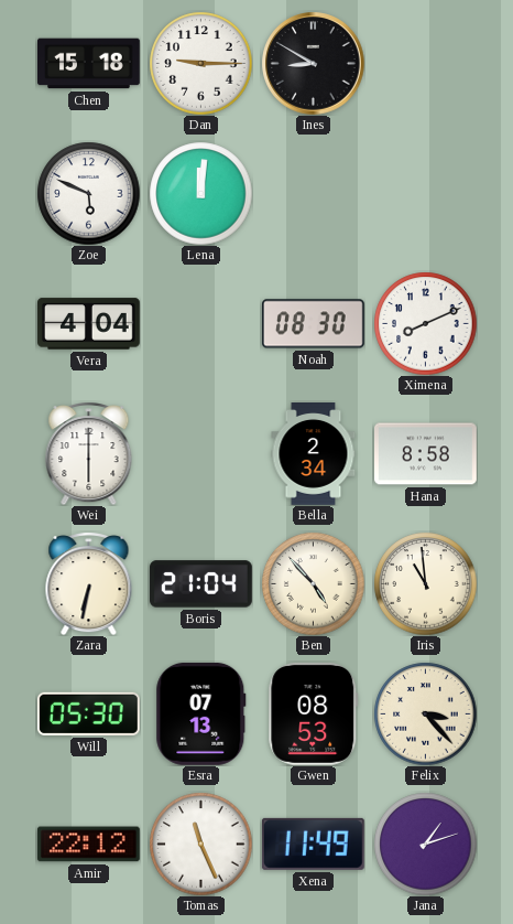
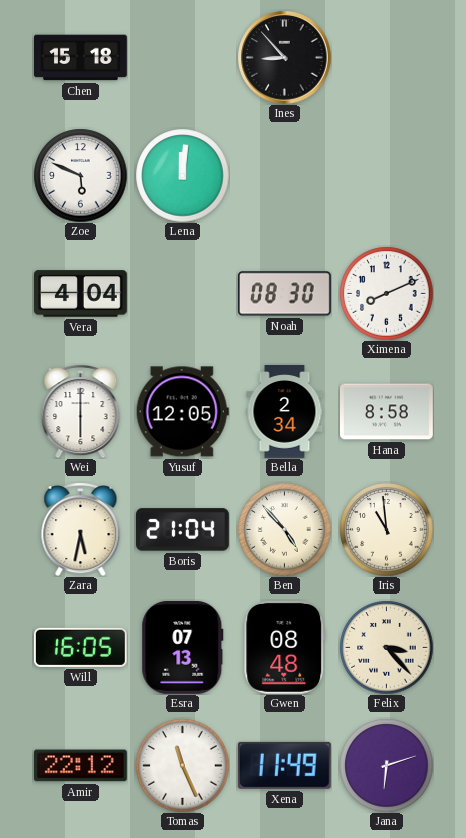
Dan: 9:15 -> none
Ines: 8:50 -> 8:53
Yusuf: none -> 12:05
Zara: 6:32 -> 5:32
Will: 05:30 -> 16:05
Gwen: 08:53 -> 08:48
Jana: 1:12 -> 6:12
